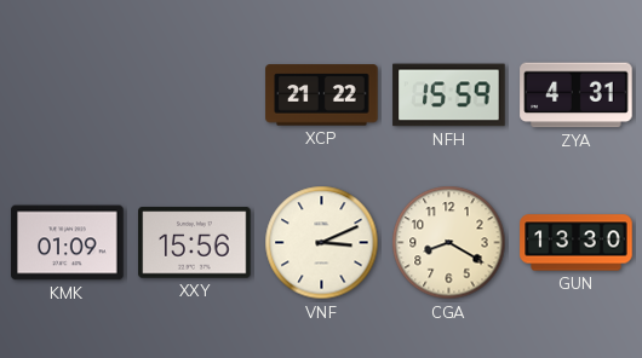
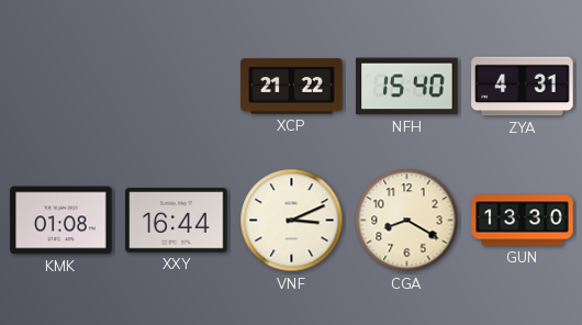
NFH: 15:59 -> 15:40
KMK: 01:09 -> 01:08
XXY: 15:56 -> 16:44
